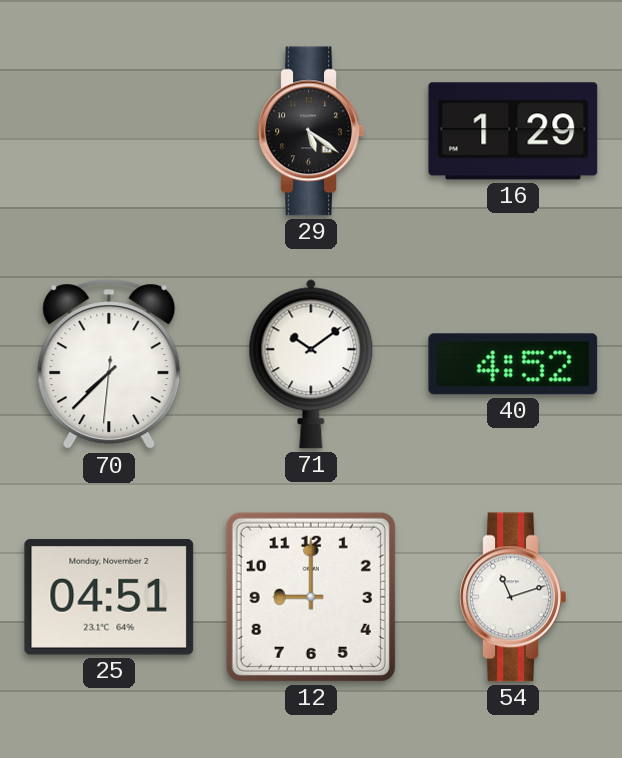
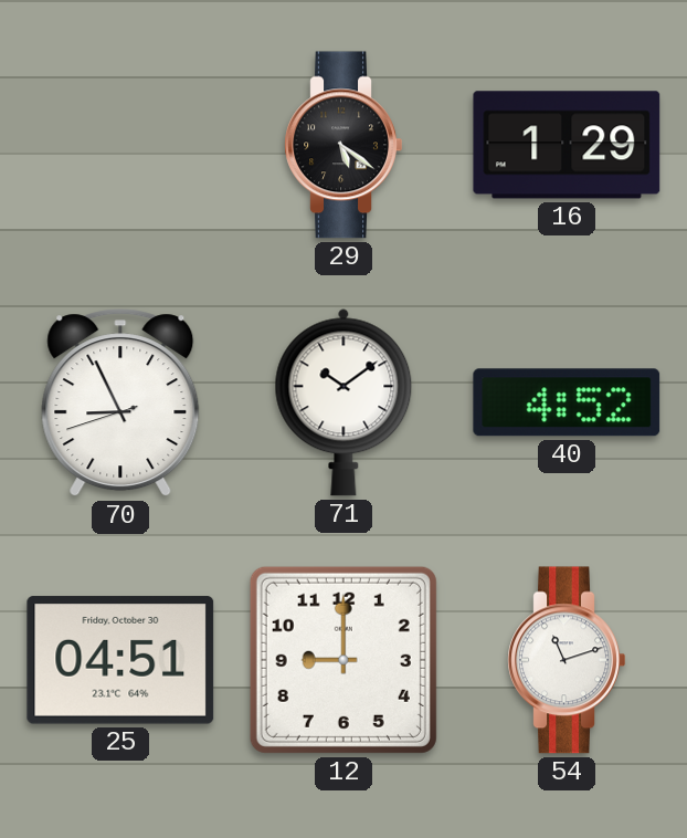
70: 7:37 -> 8:55
25 date: Monday, November 2 -> Friday, October 30
